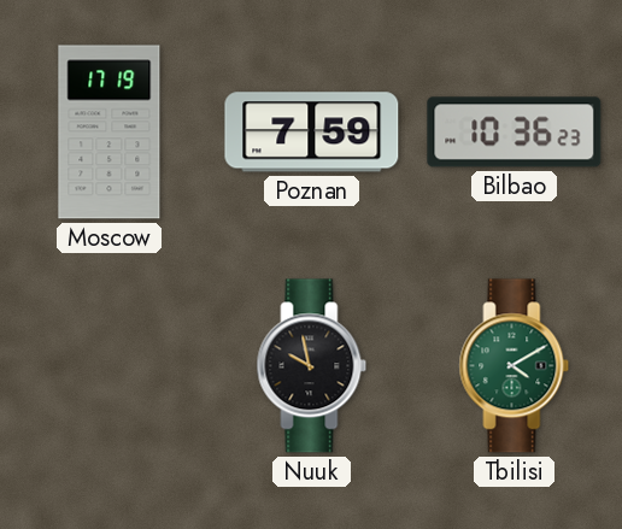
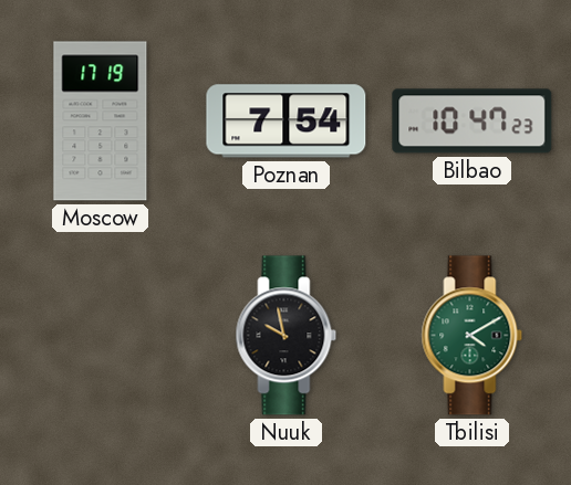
Poznan: 7:59 -> 7:54
Bilbao: 10:36 -> 10:47
